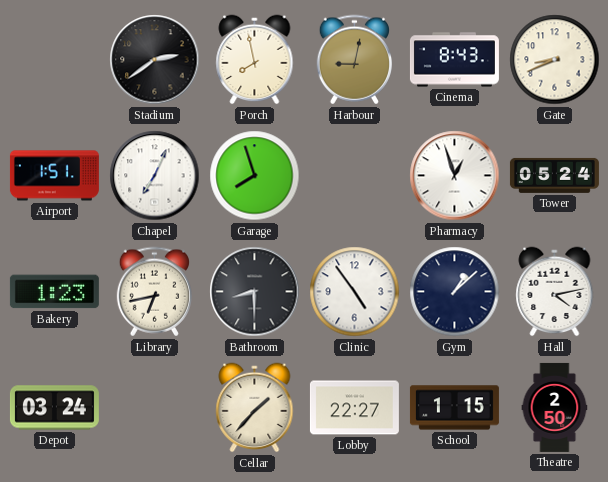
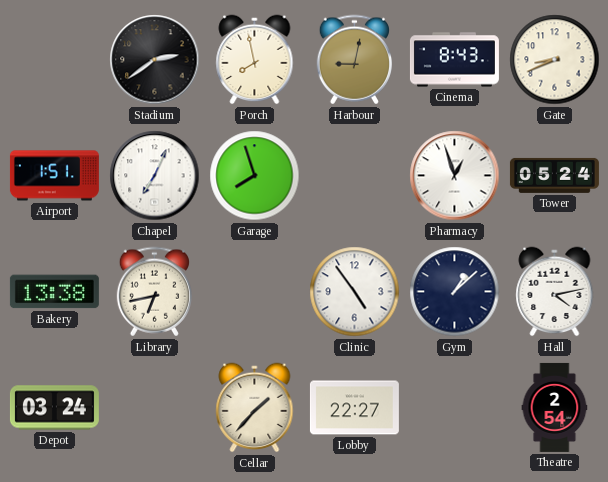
Bakery: 1:23 -> 13:38
Bathroom: 8:30 -> none
School: 1:15 -> none
Theatre: 2:50 -> 2:54
